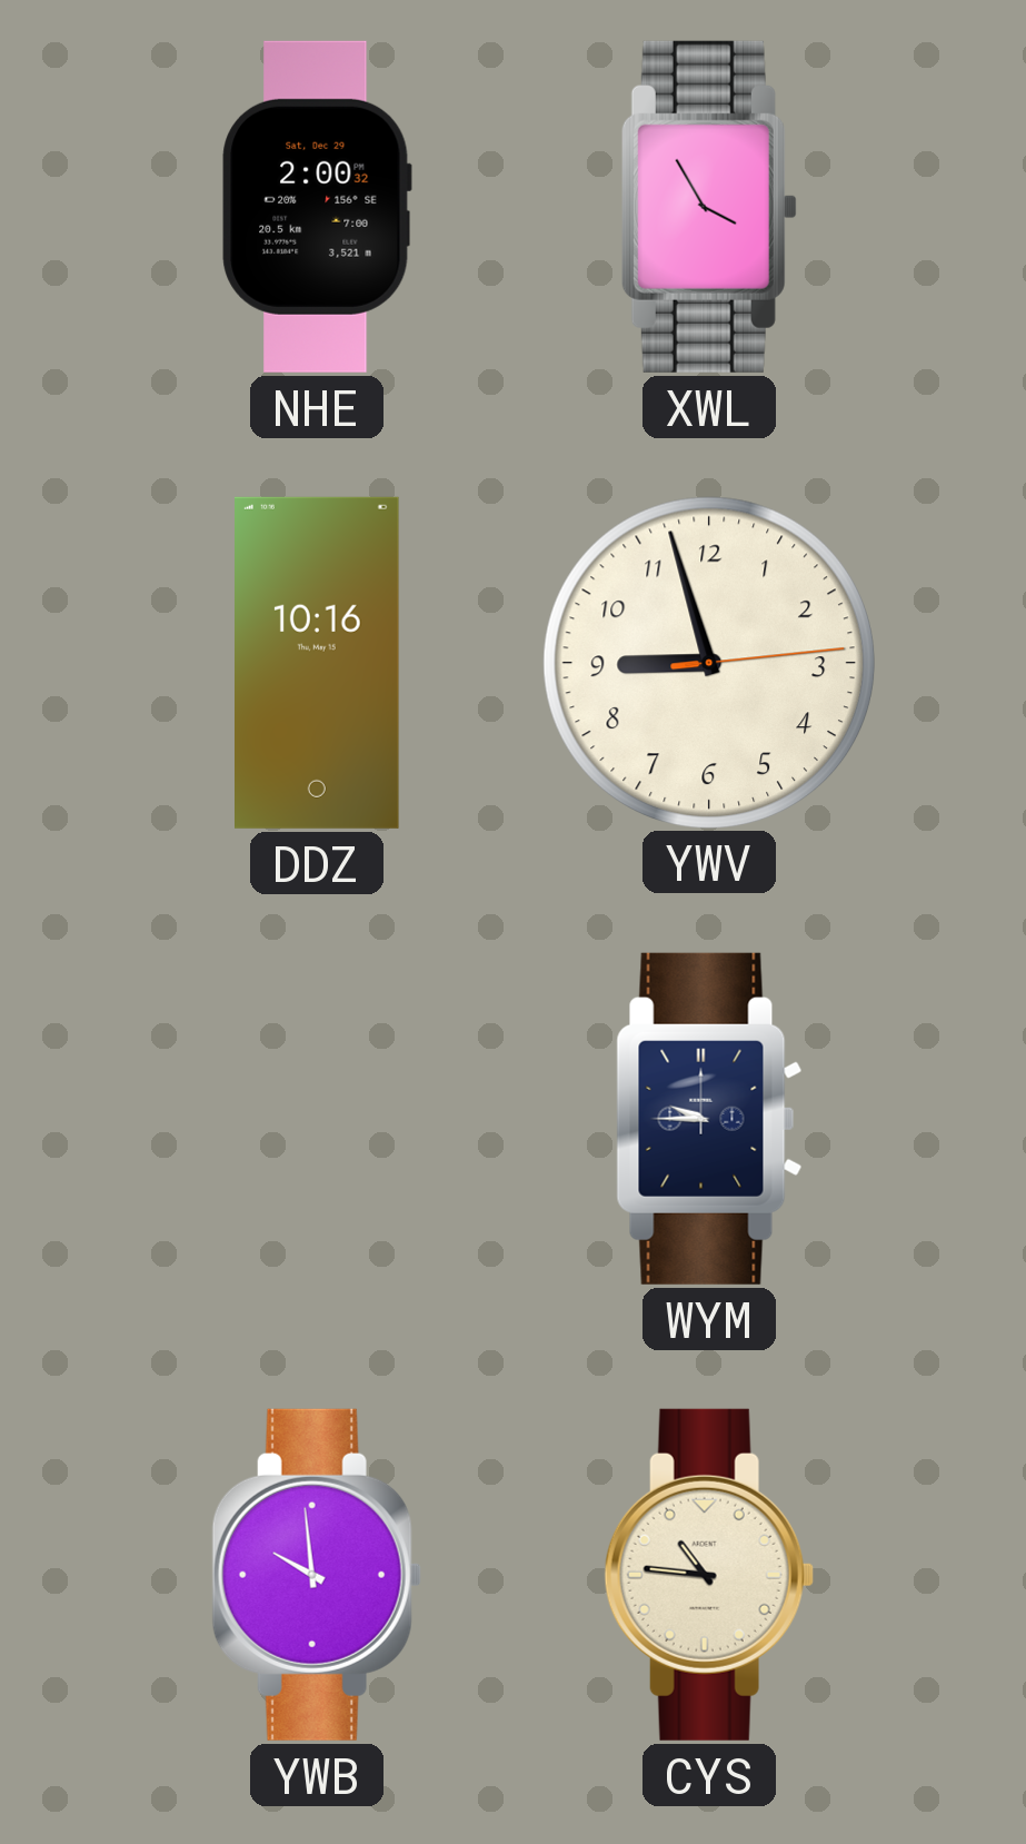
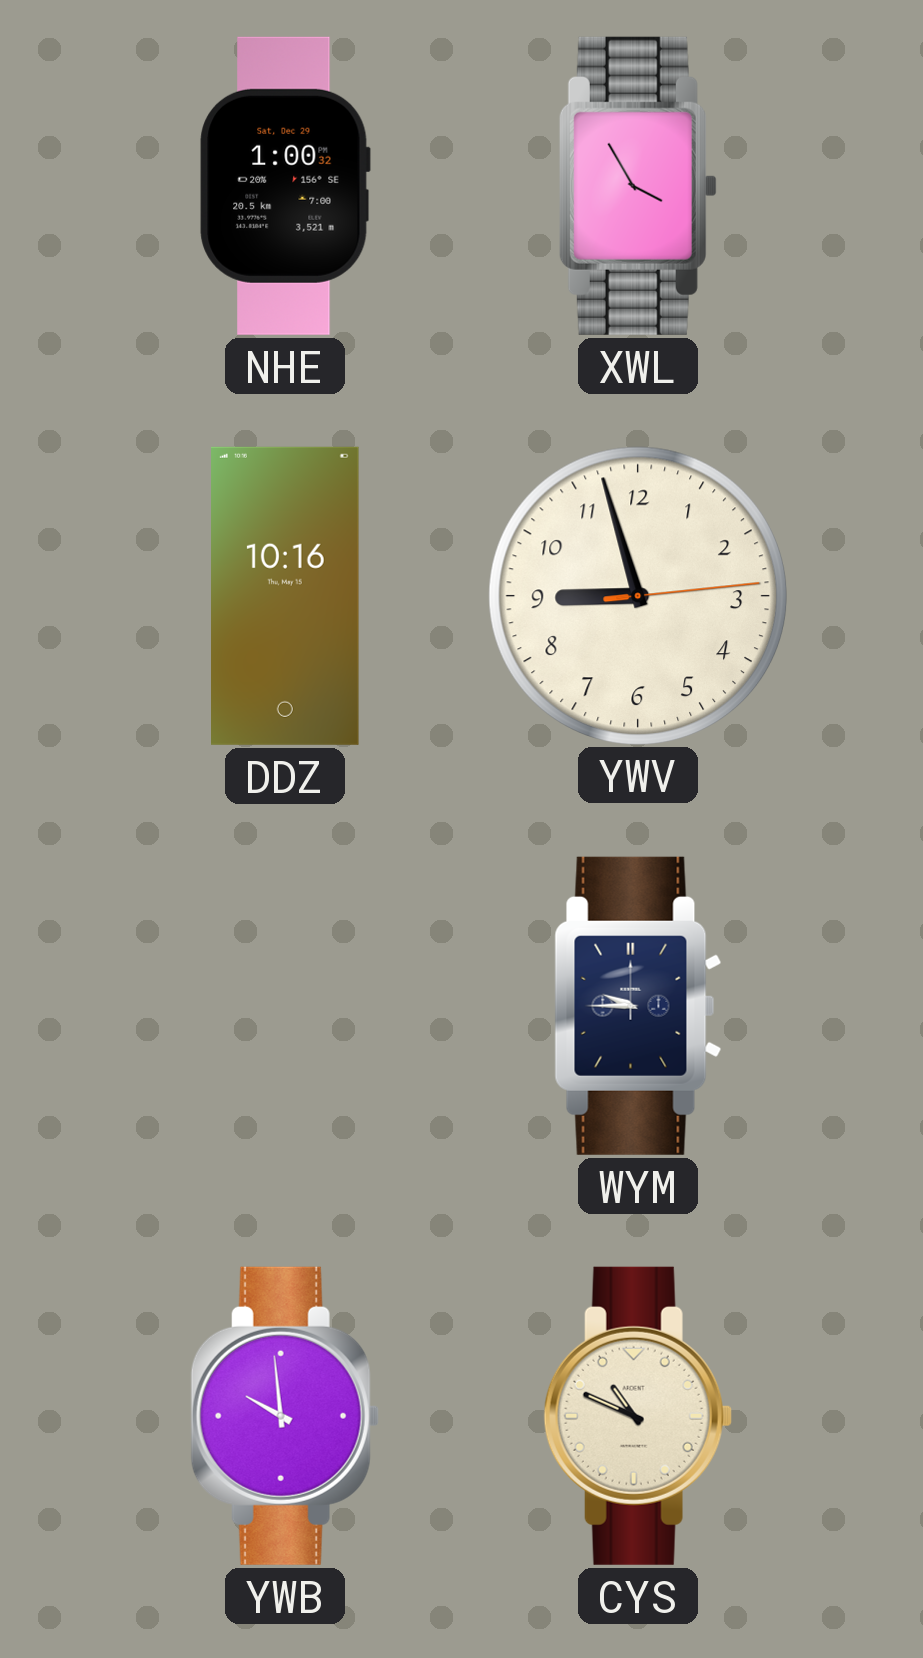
NHE: 2:00 -> 1:00
CYS: 10:46 -> 10:49
